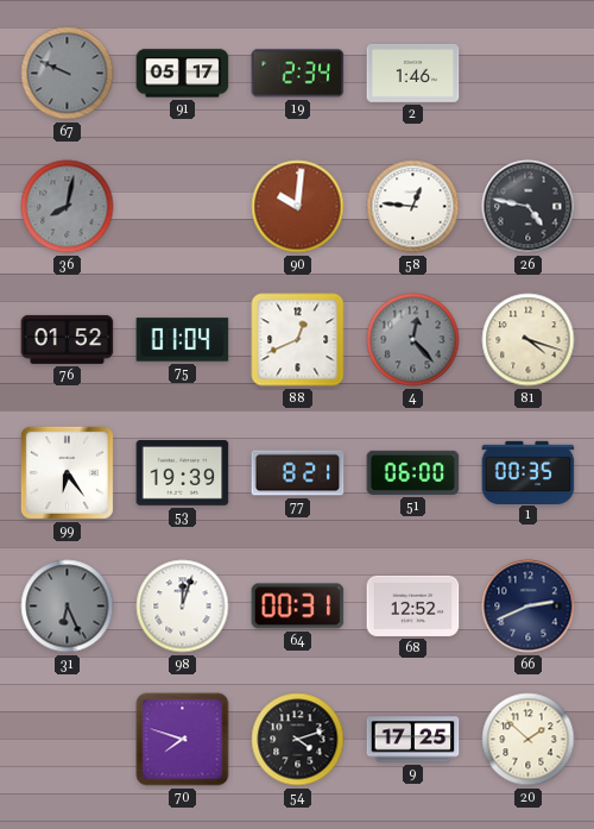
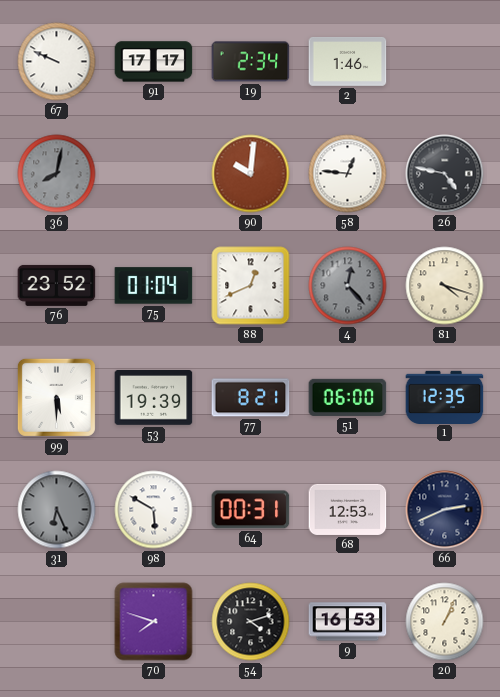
67 dial: grey -> white
91: 05:17 -> 17:17
76: 01:52 -> 23:52
99: 6:24 -> 5:30
1: 00:35 -> 12:35
98: 12:03 -> 5:50
68: 12:52 -> 12:53
9: 17:25 -> 16:53
20: 1:52 -> 1:04
